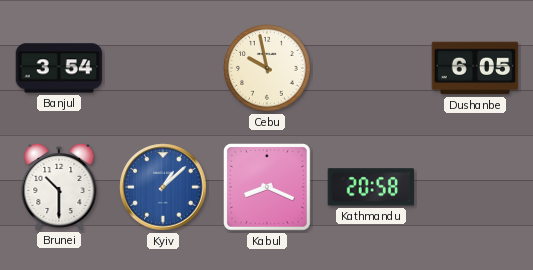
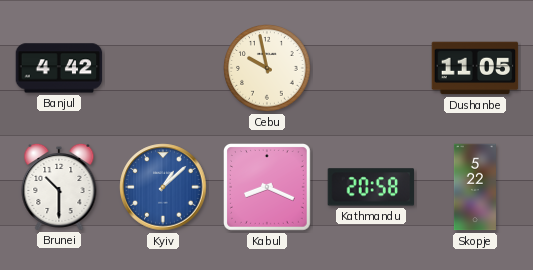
Banjul: 3:54 -> 4:42
Dushanbe: 6:05 -> 11:05
Skopje: none -> 5:22
